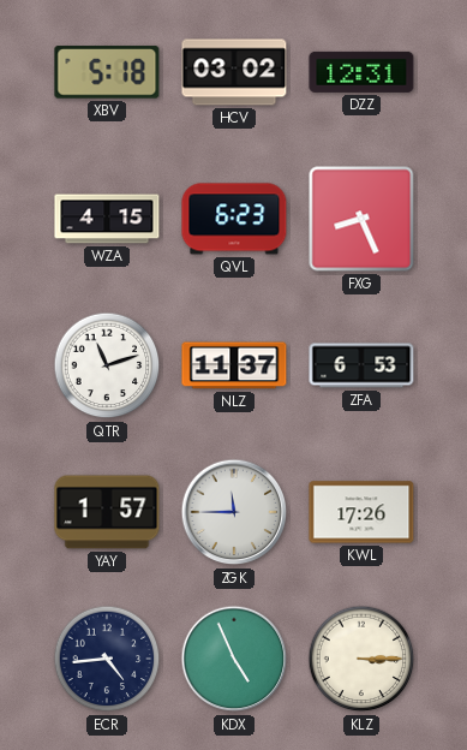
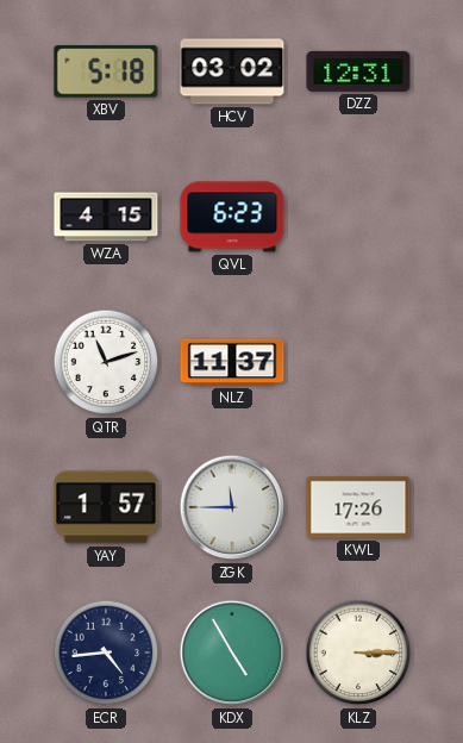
FXG: 8:26 -> none
ZFA: 6:53 -> none
KDX: 4:56 -> 4:55
